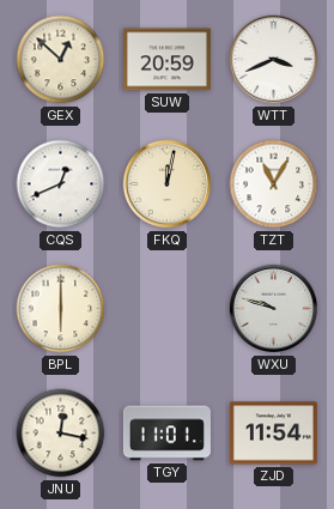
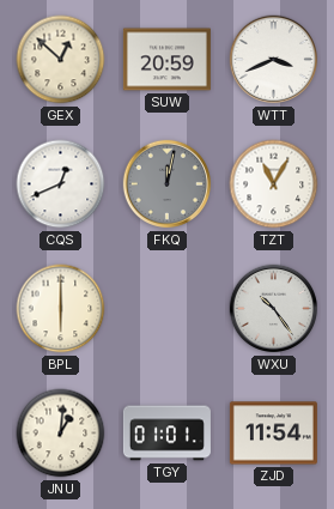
FKQ dial: cream -> grey
WXU: 9:48 -> 10:24
JNU: 12:17 -> 1:01
TGY: 11:01 -> 01:01
